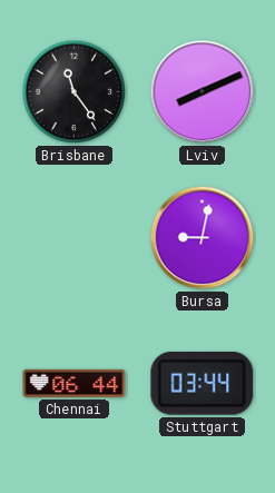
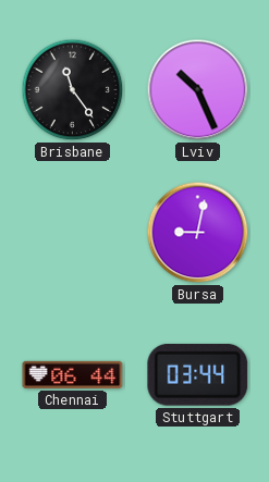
Lviv: 8:11 -> 10:26
